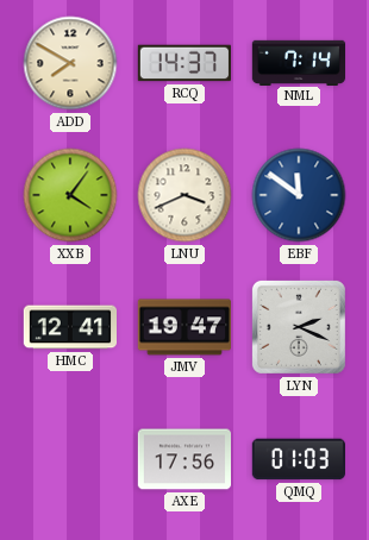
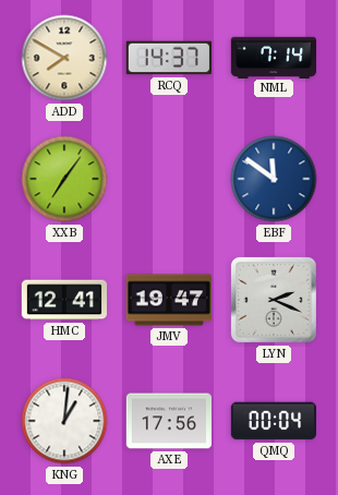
XXB: 4:06 -> 7:06
LNU: 3:41 -> none
KNG: none -> 1:01
QMQ: 01:03 -> 00:04
